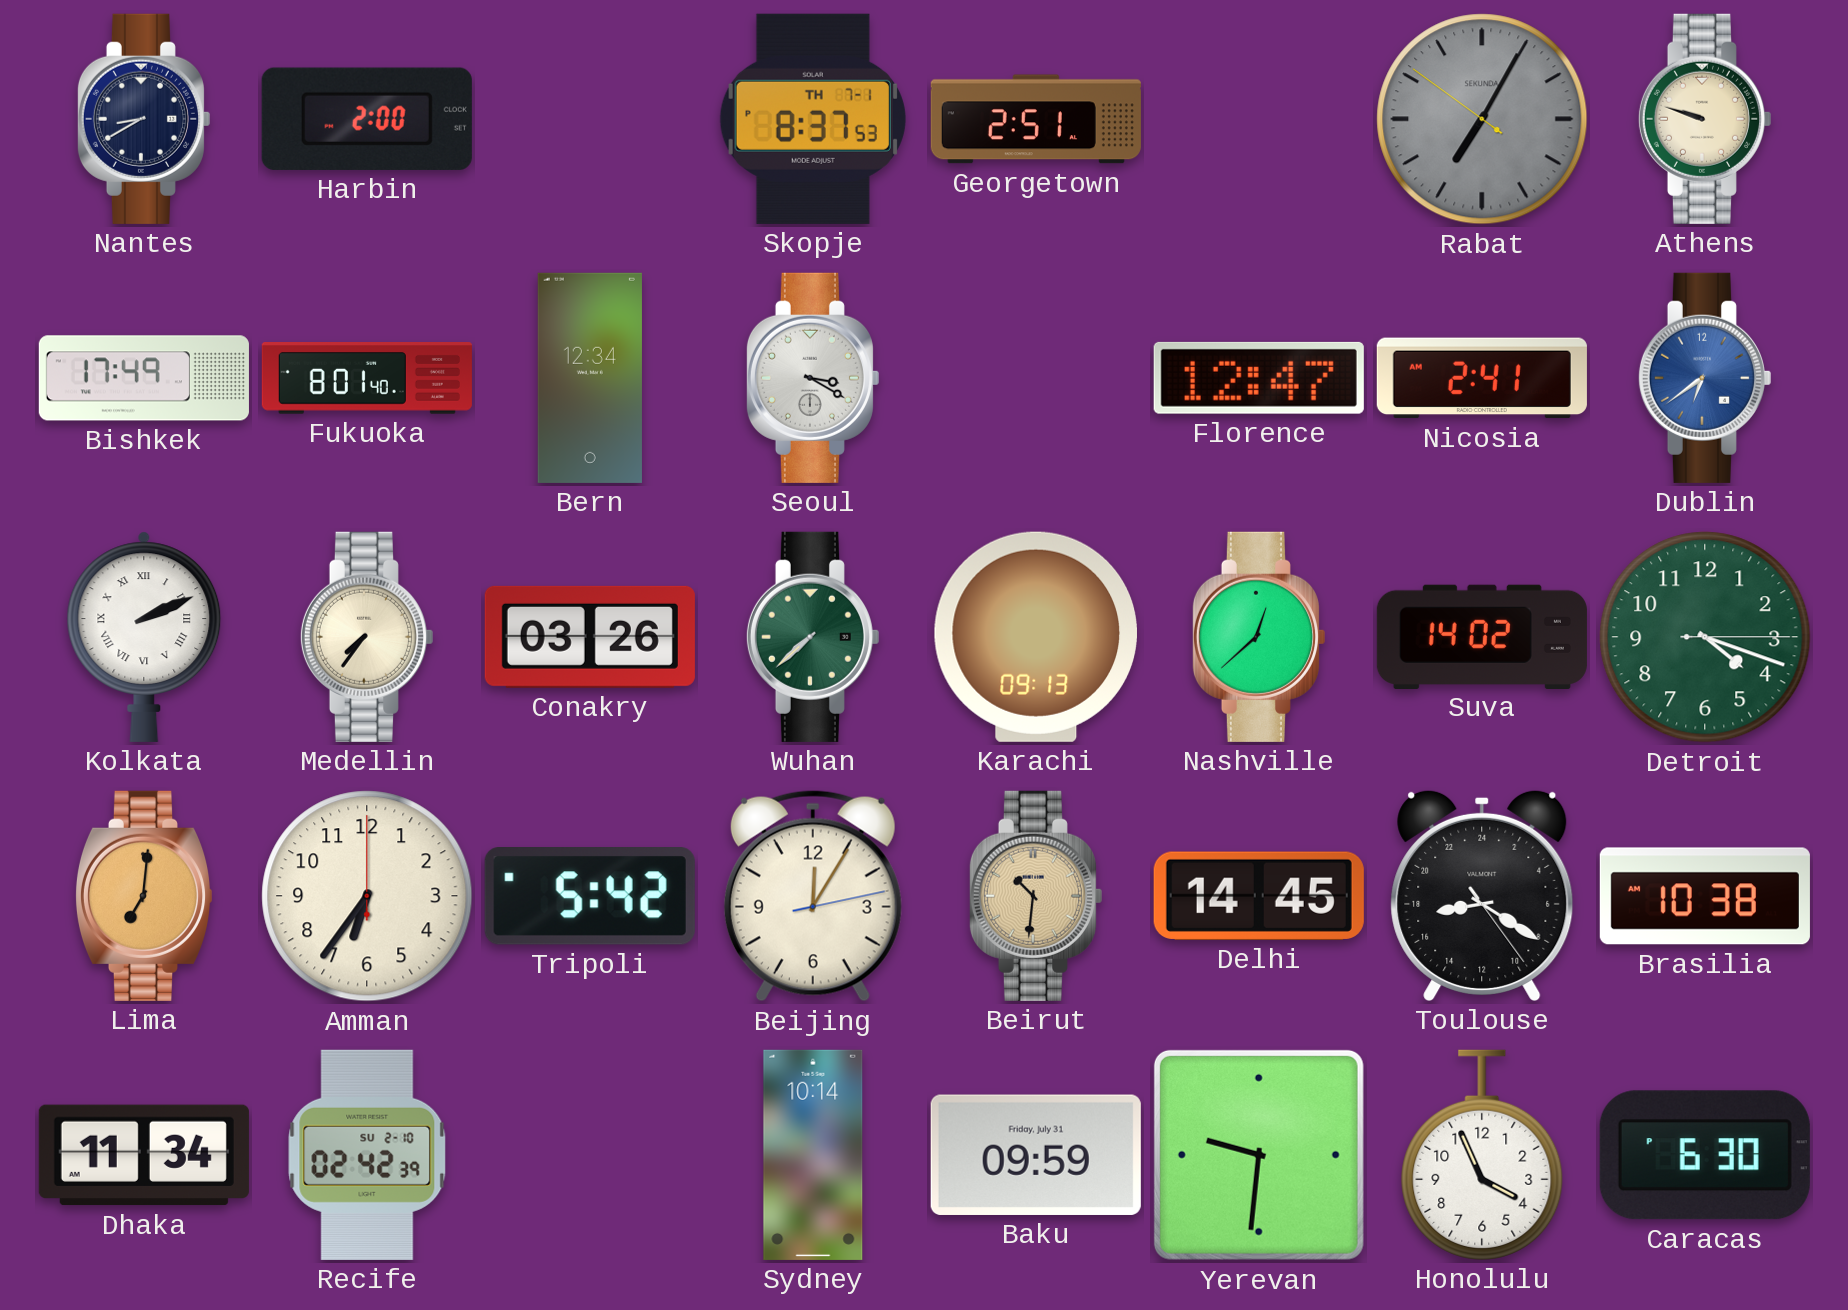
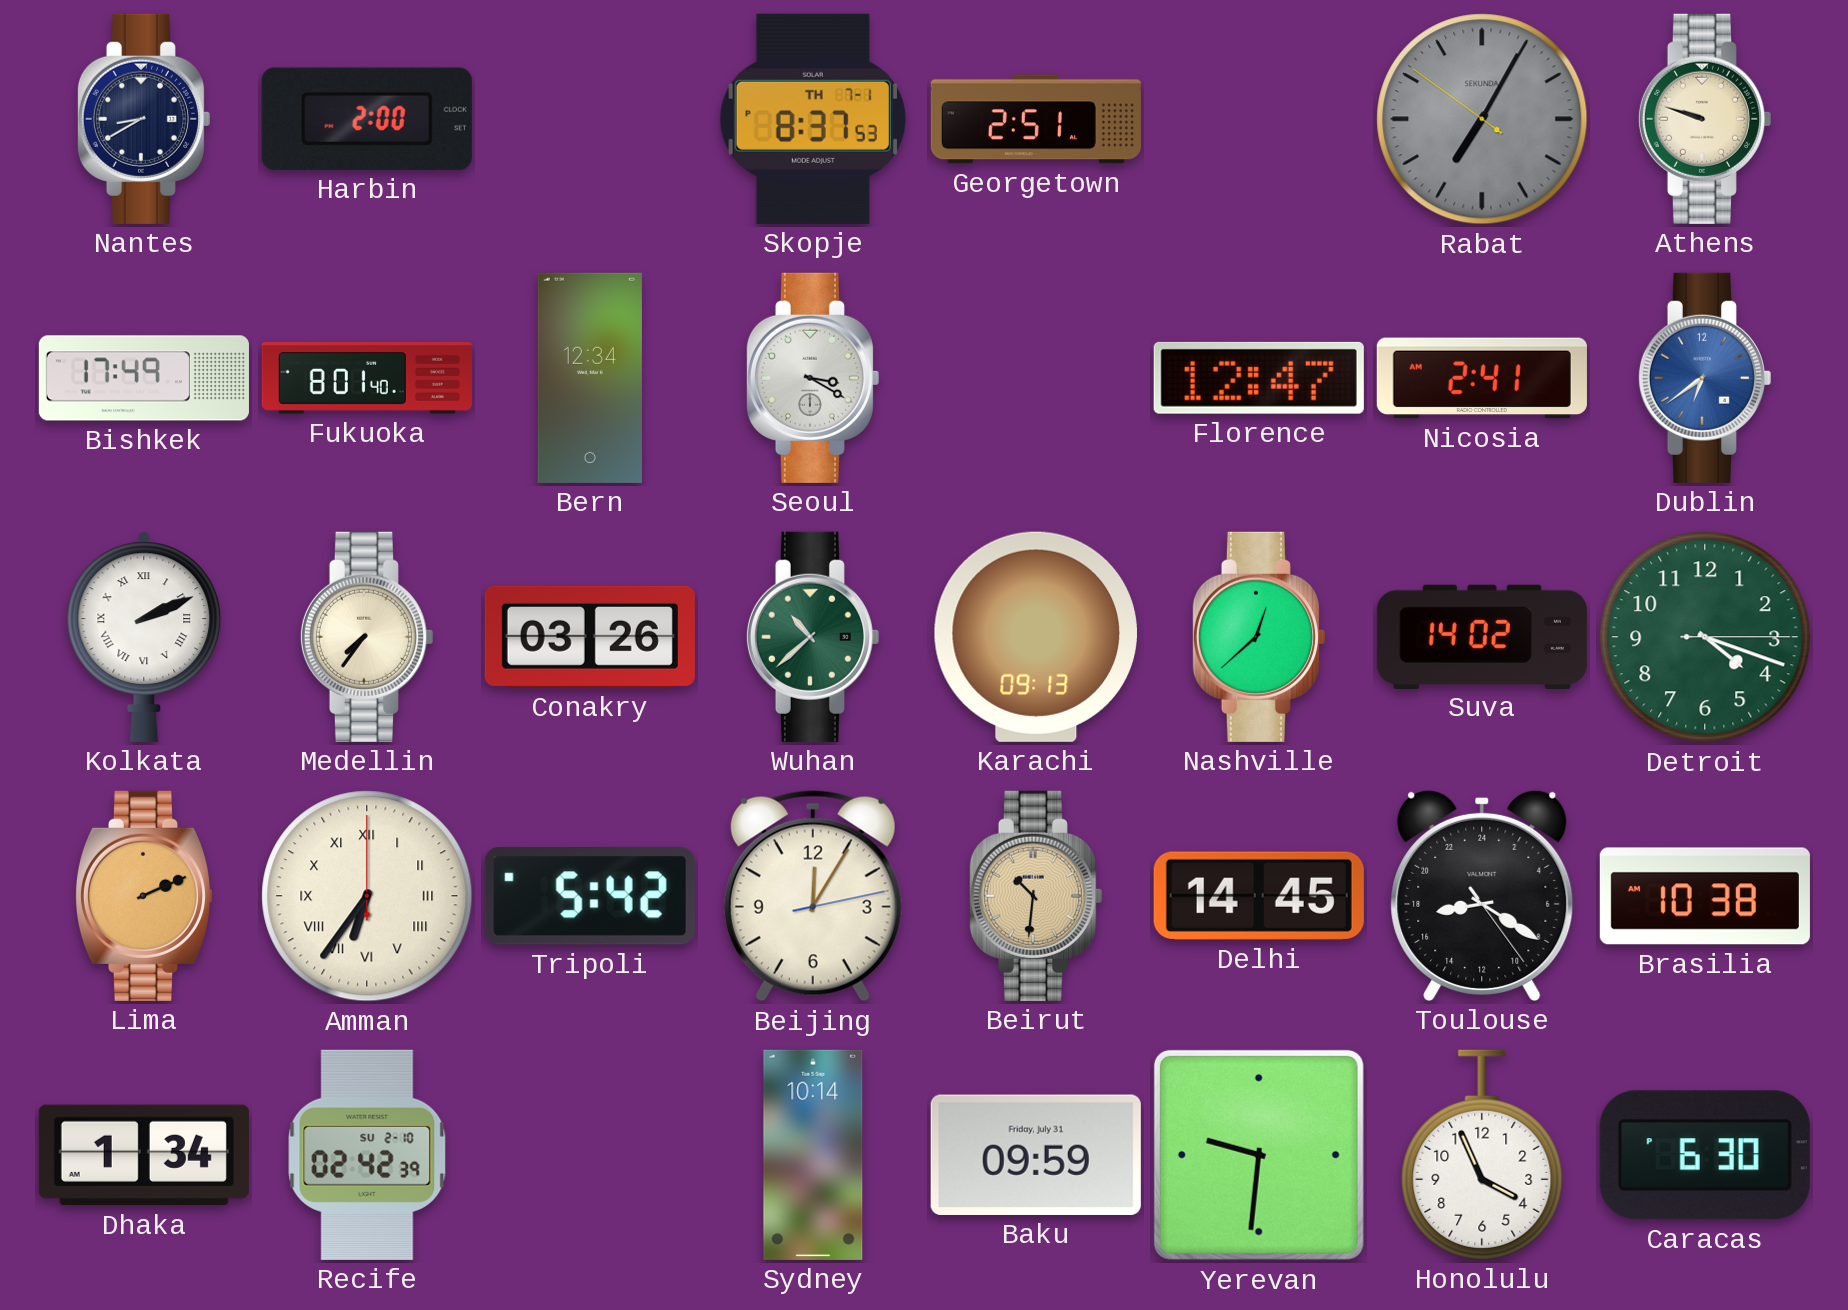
Wuhan: 7:38 -> 10:38
Lima: 7:01 -> 2:11
Amman numerals: Arabic -> Roman
Dhaka: 11:34 -> 1:34
